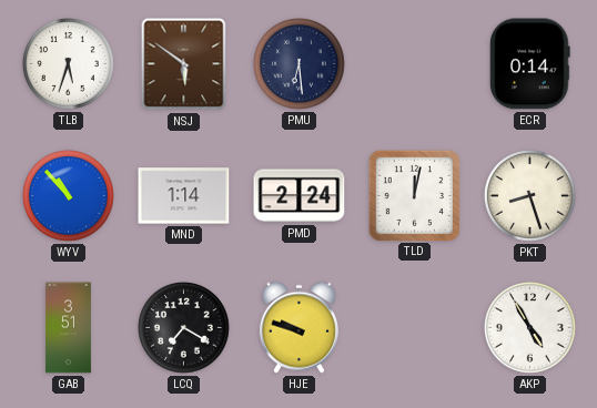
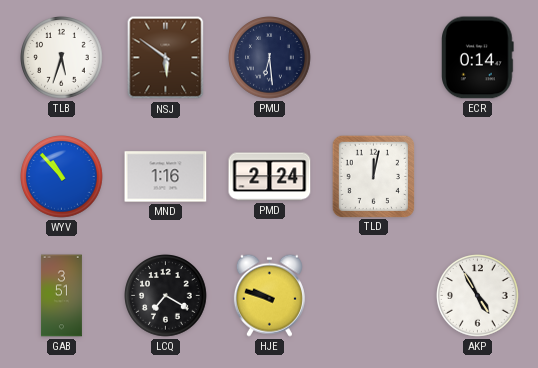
MND: 1:14 -> 1:16
PKT: 8:27 -> none
